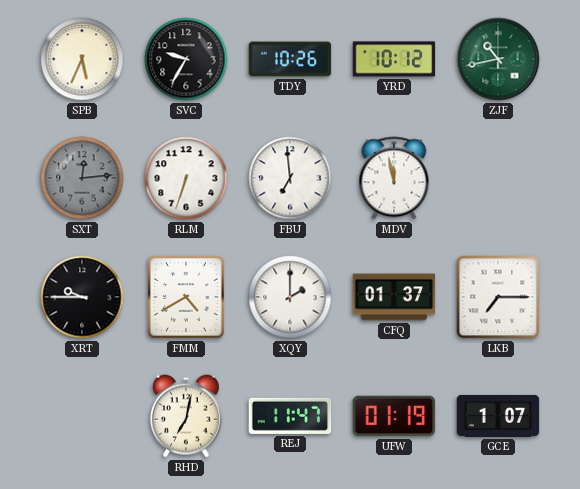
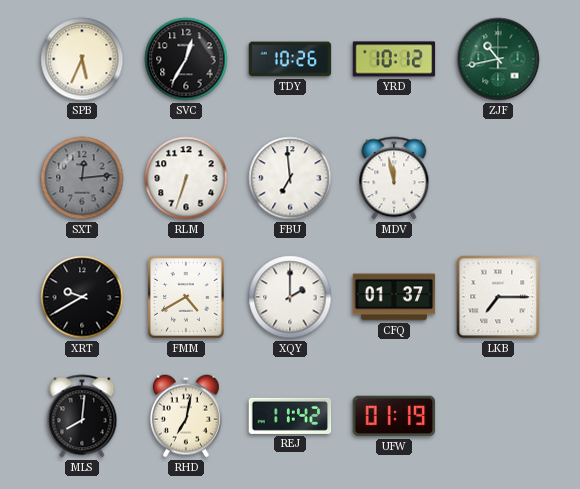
SVC: 9:35 -> 12:35
XRT: 9:45 -> 9:40
MLS: none -> 8:01
REJ: 11:47 -> 11:42
GCE: 1:07 -> none
